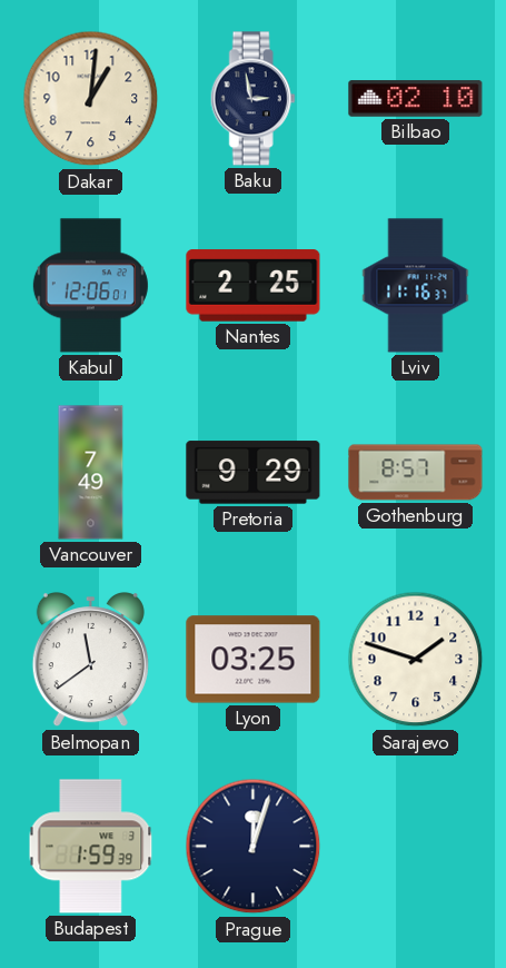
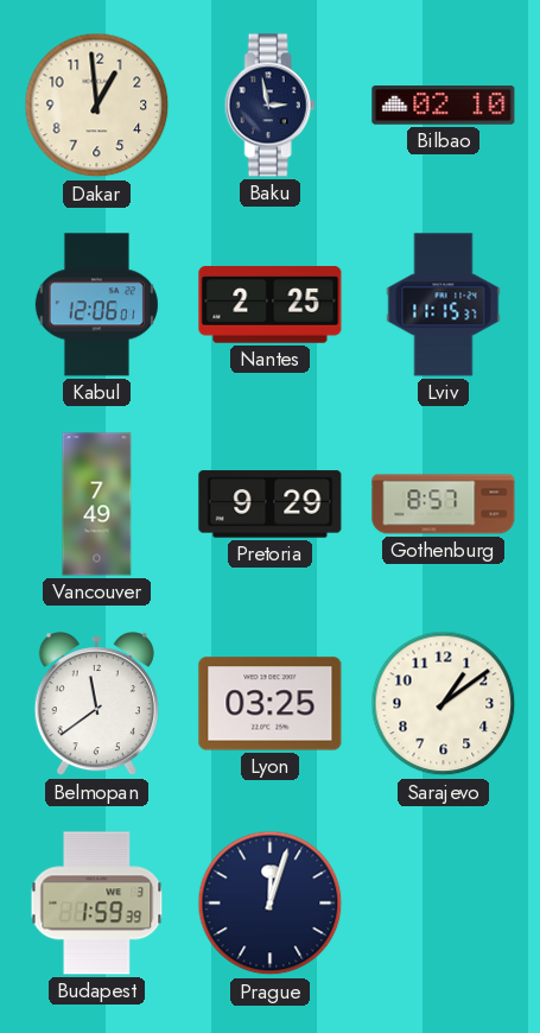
Dakar: 1:01 -> 12:59
Lviv: 11:16 -> 11:15
Sarajevo: 1:48 -> 1:09
